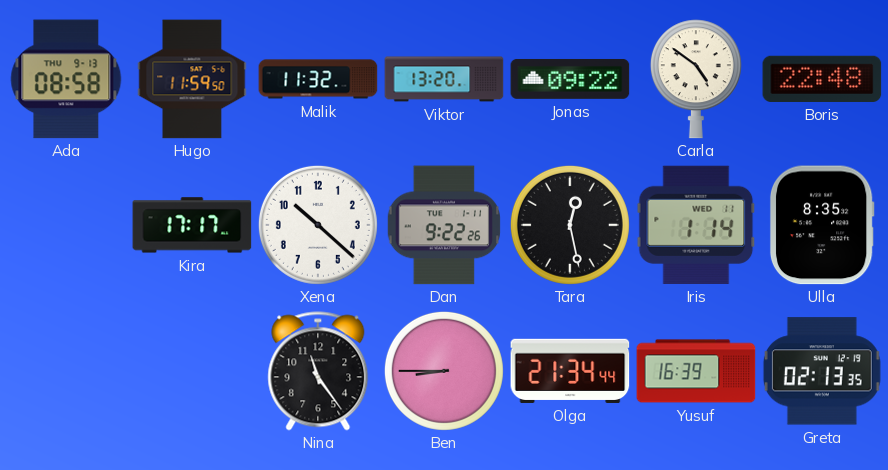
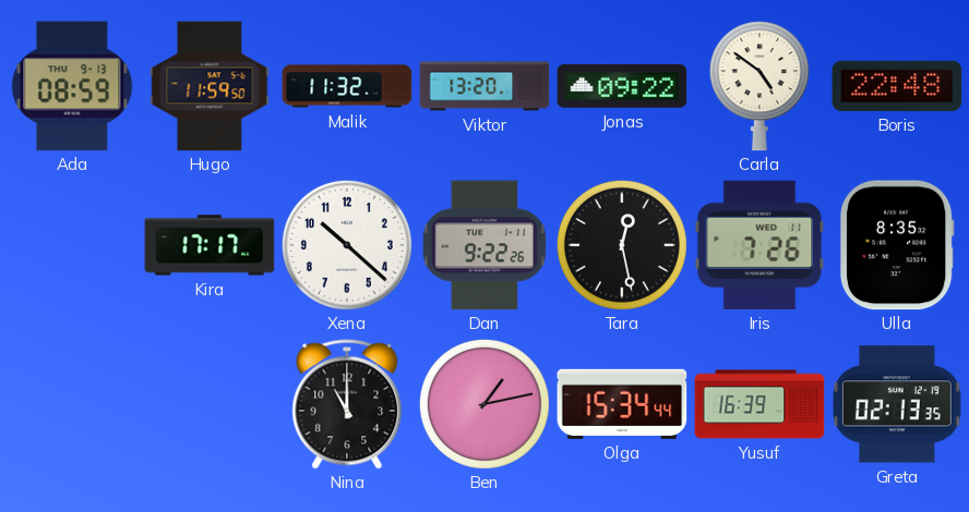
Ada: 08:58 -> 08:59
Iris: 1:14 -> 7:26
Nina: 11:24 -> 11:00
Ben: 8:45 -> 1:13
Olga: 21:34 -> 15:34
